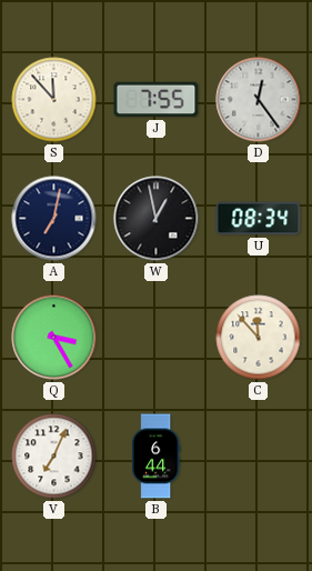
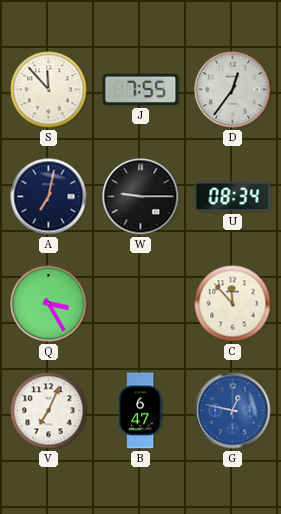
D: 12:24 -> 12:36
W: 12:58 -> 9:15
B: 6:44 -> 6:47
G: none -> 12:47
